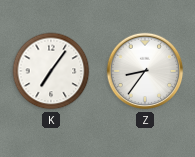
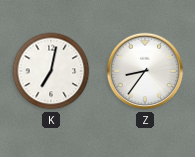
K: 7:06 -> 7:02
